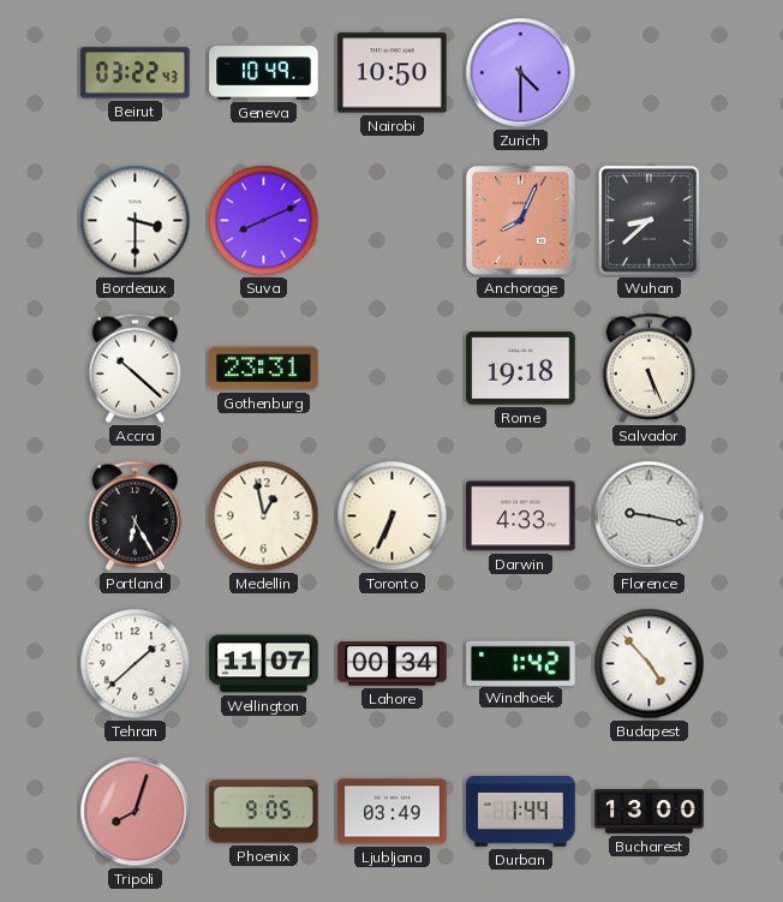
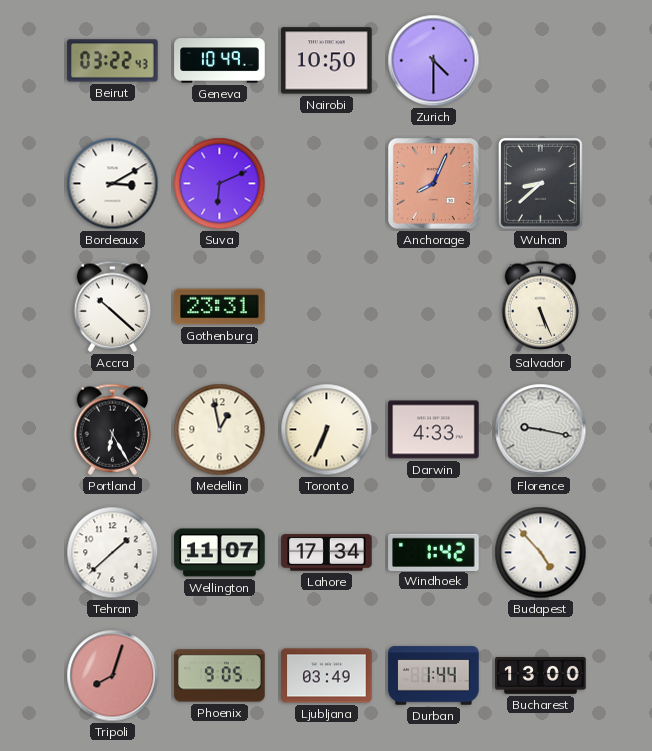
Bordeaux: 3:30 -> 3:10
Suva: 8:11 -> 6:11
Rome: 19:18 -> none
Lahore: 00:34 -> 17:34
